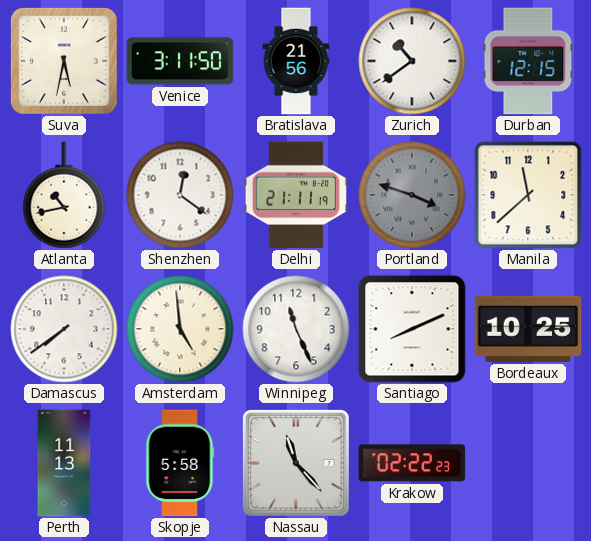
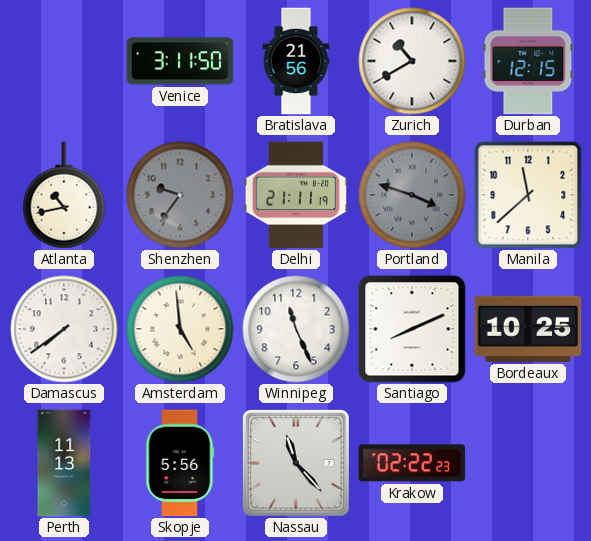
Suva: 5:32 -> none
Zurich: 10:39 -> 10:40
Shenzhen: 12:21 -> 9:36
Shenzhen dial: white -> grey
Skopje: 5:58 -> 5:56
